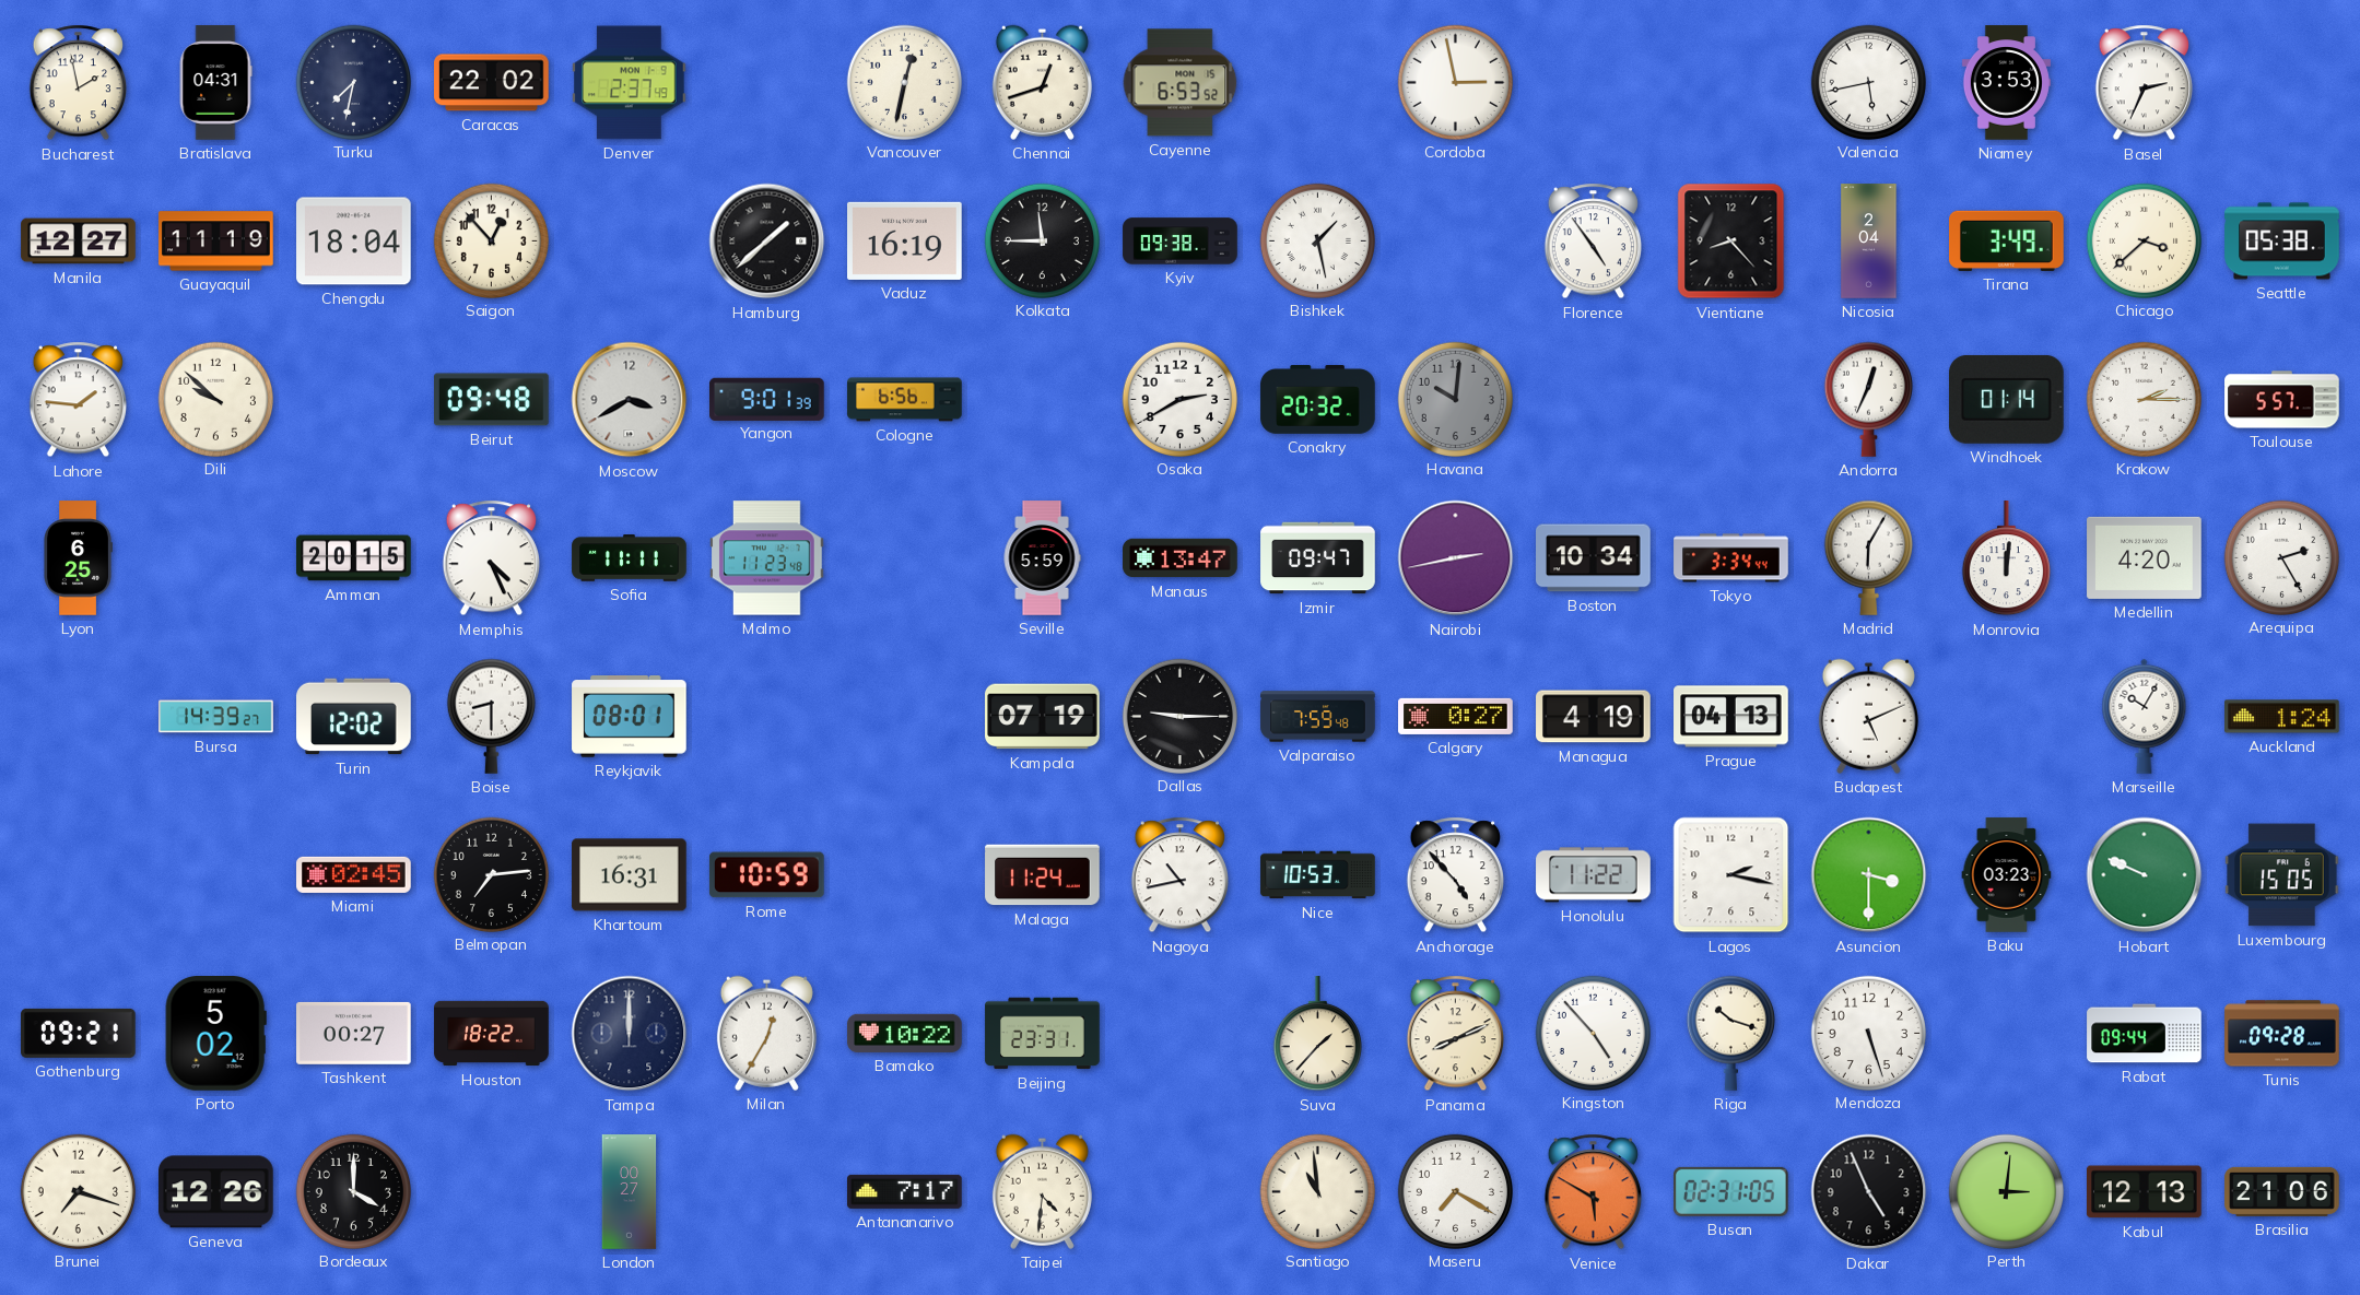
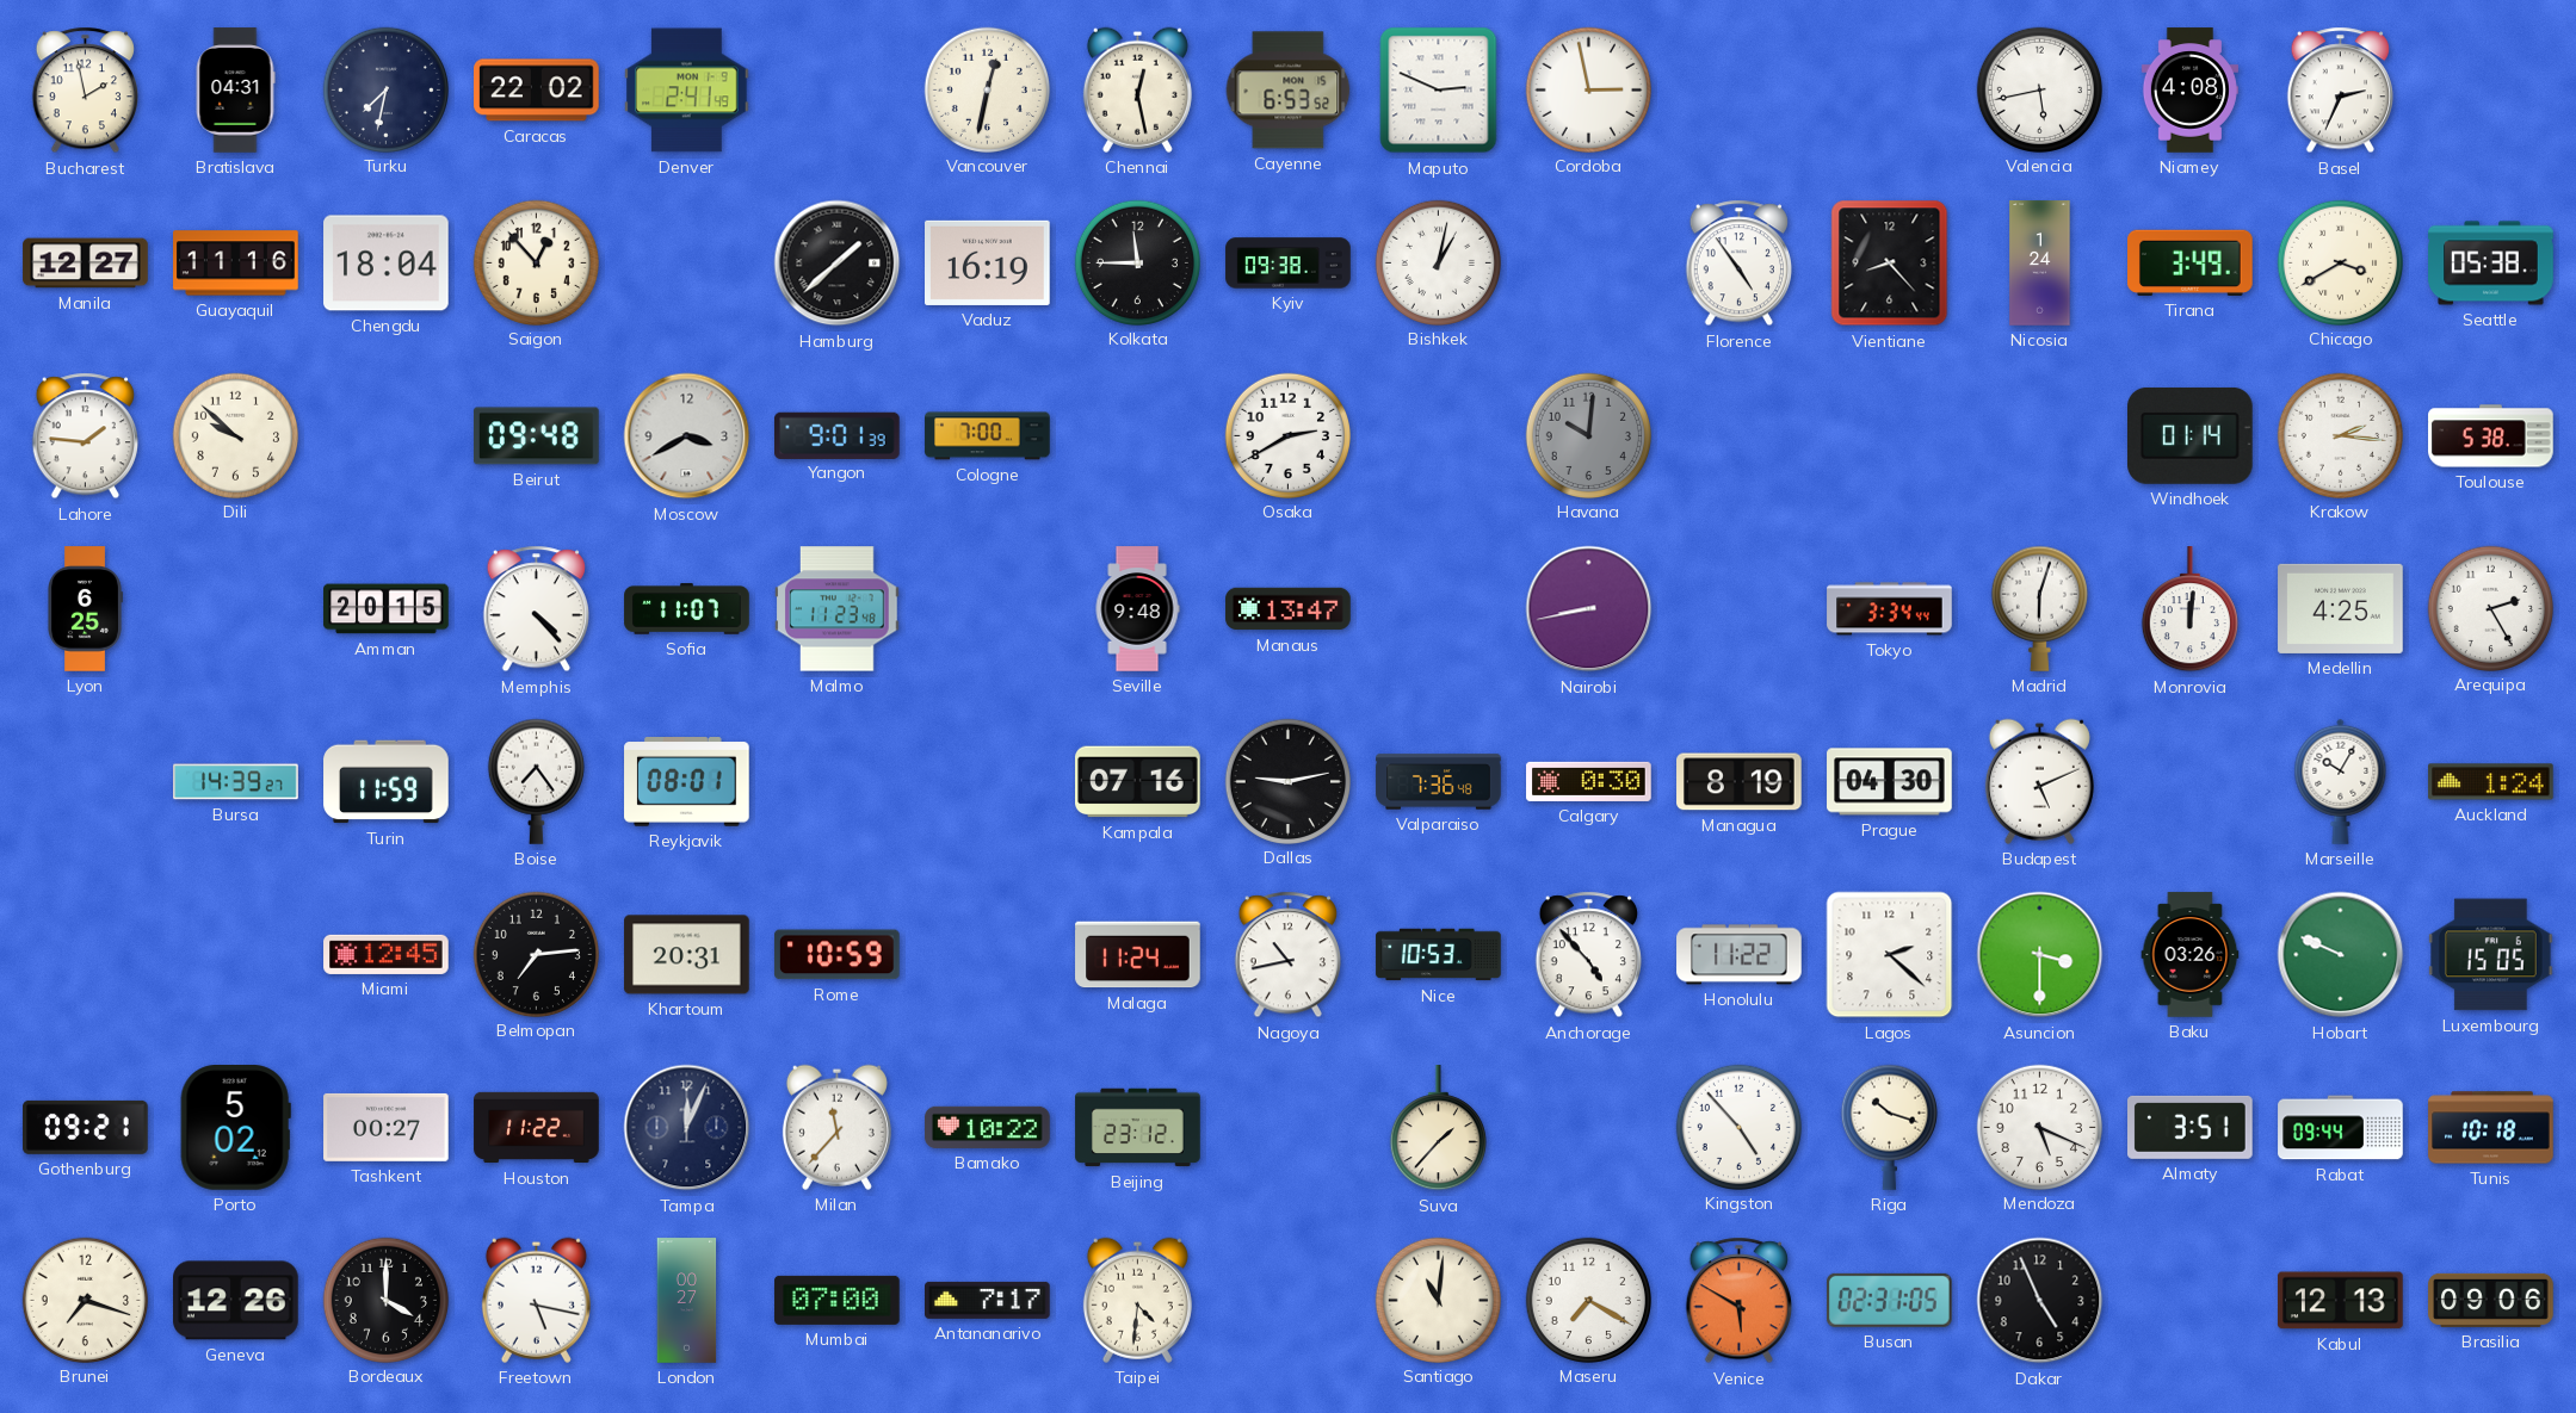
Denver: 2:37 -> 2:41
Chennai: 12:42 -> 12:28
Maputo: none -> 2:49
Niamey: 3:53 -> 4:08
Guayaquil: 11:19 -> 11:16
Bishkek: 1:28 -> 1:02
Nicosia: 2:04 -> 1:24
Chicago: 3:38 -> 3:40
Cologne: 6:56 -> 7:00
Conakry: 20:32 -> none
Andorra: 12:34 -> none
Krakow: 2:15 -> 2:16
Toulouse: 5:57 -> 5:38
Memphis: 4:26 -> 4:23
Sofia: 11:11 -> 11:07
Seville: 5:59 -> 9:48
Izmir: 09:47 -> none
Nairobi: 2:43 -> 8:43
Boston: 10:34 -> none
Madrid: 6:05 -> 6:03
Medellin: 4:20 -> 4:25
Turin: 12:02 -> 11:59
Boise: 8:30 -> 7:24
Kampala: 07:19 -> 07:16
Dallas: 9:15 -> 9:13
Valparaiso: 7:59 -> 7:36
Calgary: 0:27 -> 0:30
Managua: 4:19 -> 8:19
Prague: 04:13 -> 04:30
Miami: 02:45 -> 12:45
Khartoum: 16:31 -> 20:31
Lagos: 2:17 -> 2:22
Baku: 03:23 -> 03:26
Houston: 18:22 -> 11:22
Tampa: 12:00 -> 12:04
Milan: 12:35 -> 11:37
Beijing: 23:31 -> 23:12
Panama: 8:11 -> none
Mendoza: 5:27 -> 5:19
Almaty: none -> 3:51
Tunis: 09:28 -> 10:18
Freetown: none -> 5:17
Mumbai: none -> 07:00
Santiago: 10:59 -> 11:01
Perth: 3:01 -> none
Brasilia: 21:06 -> 09:06
